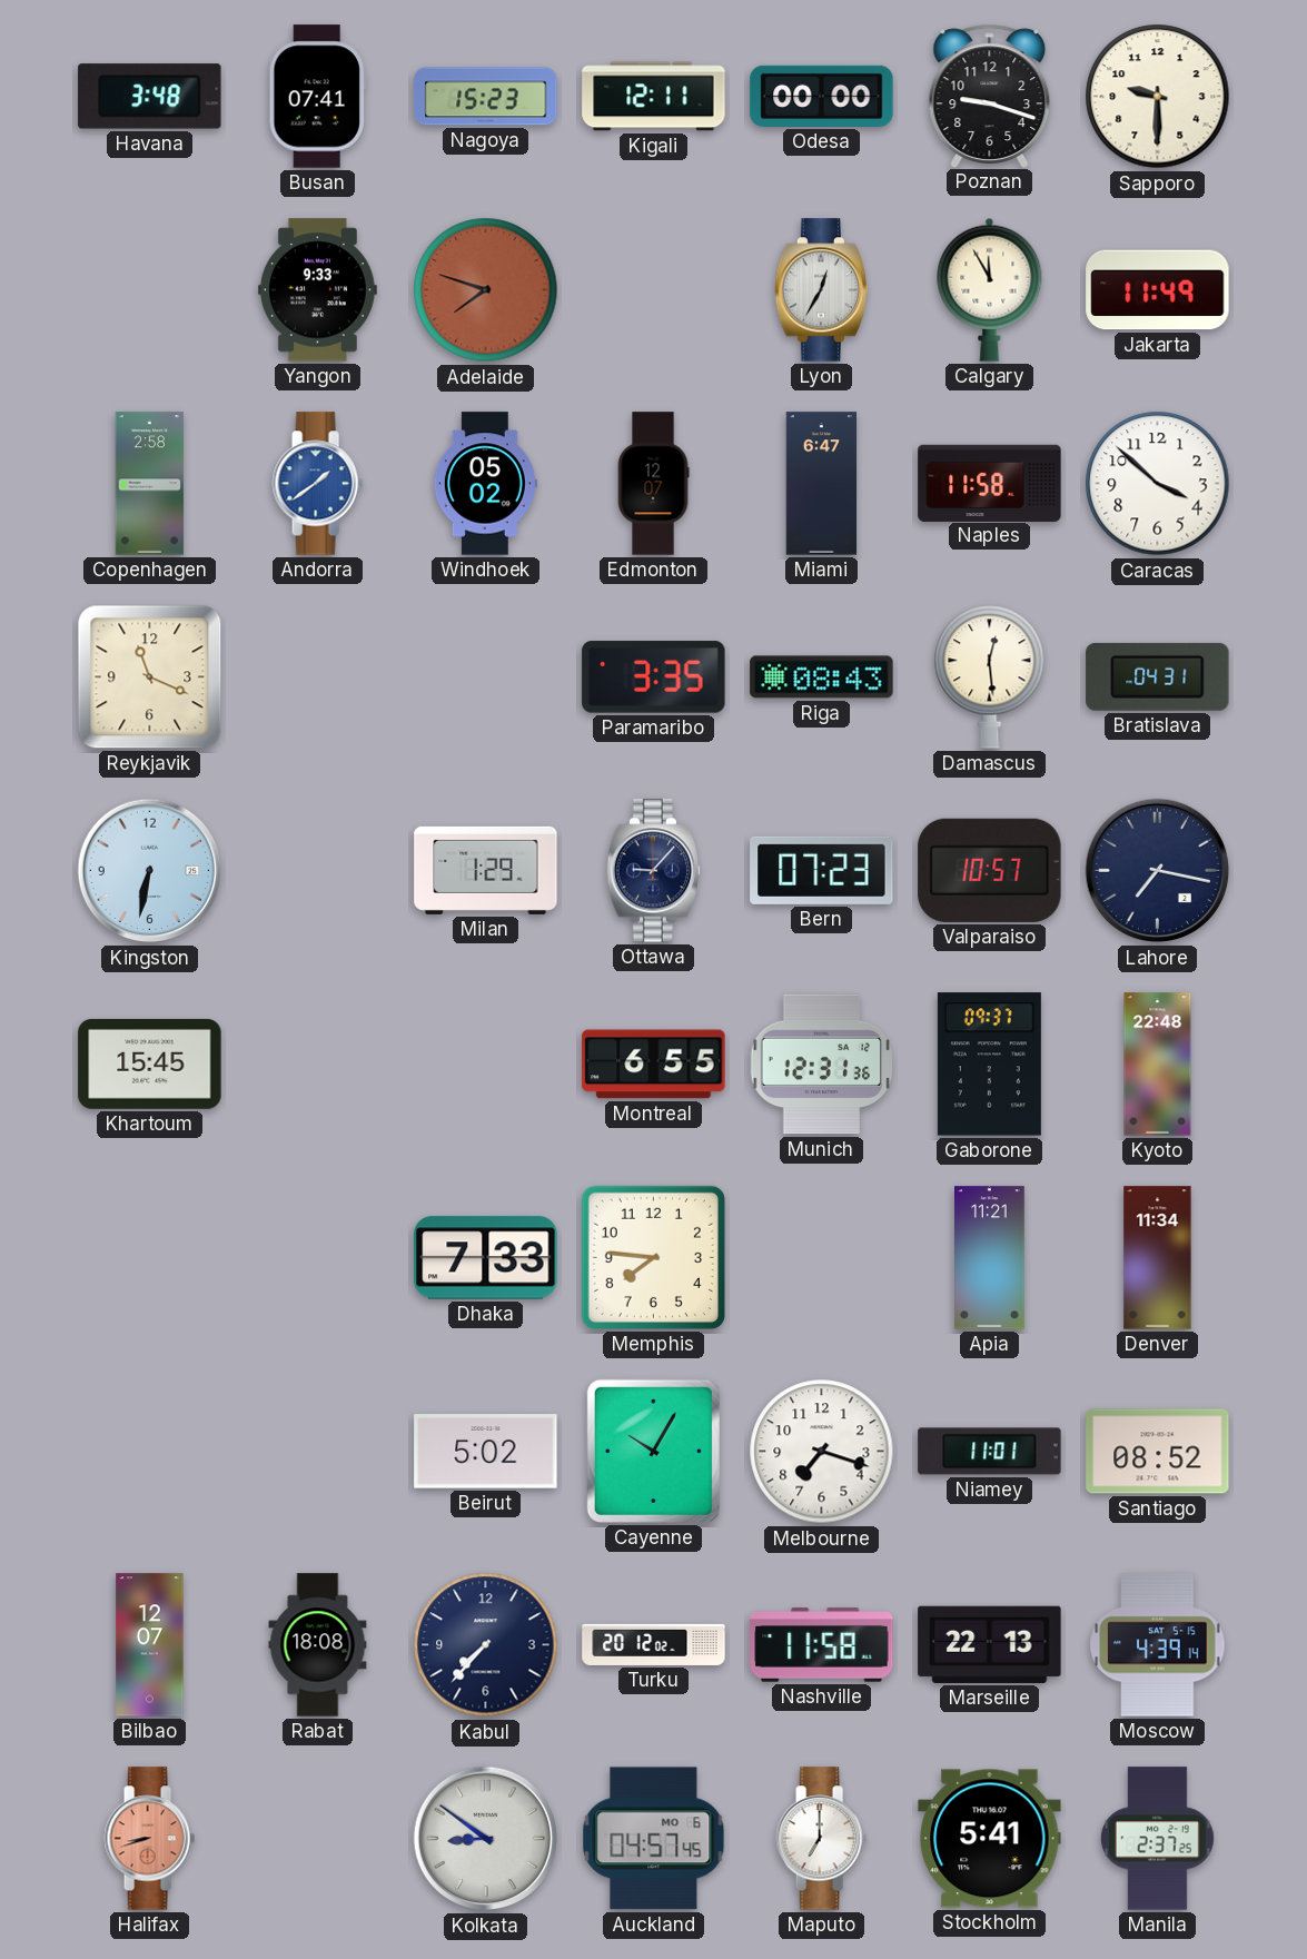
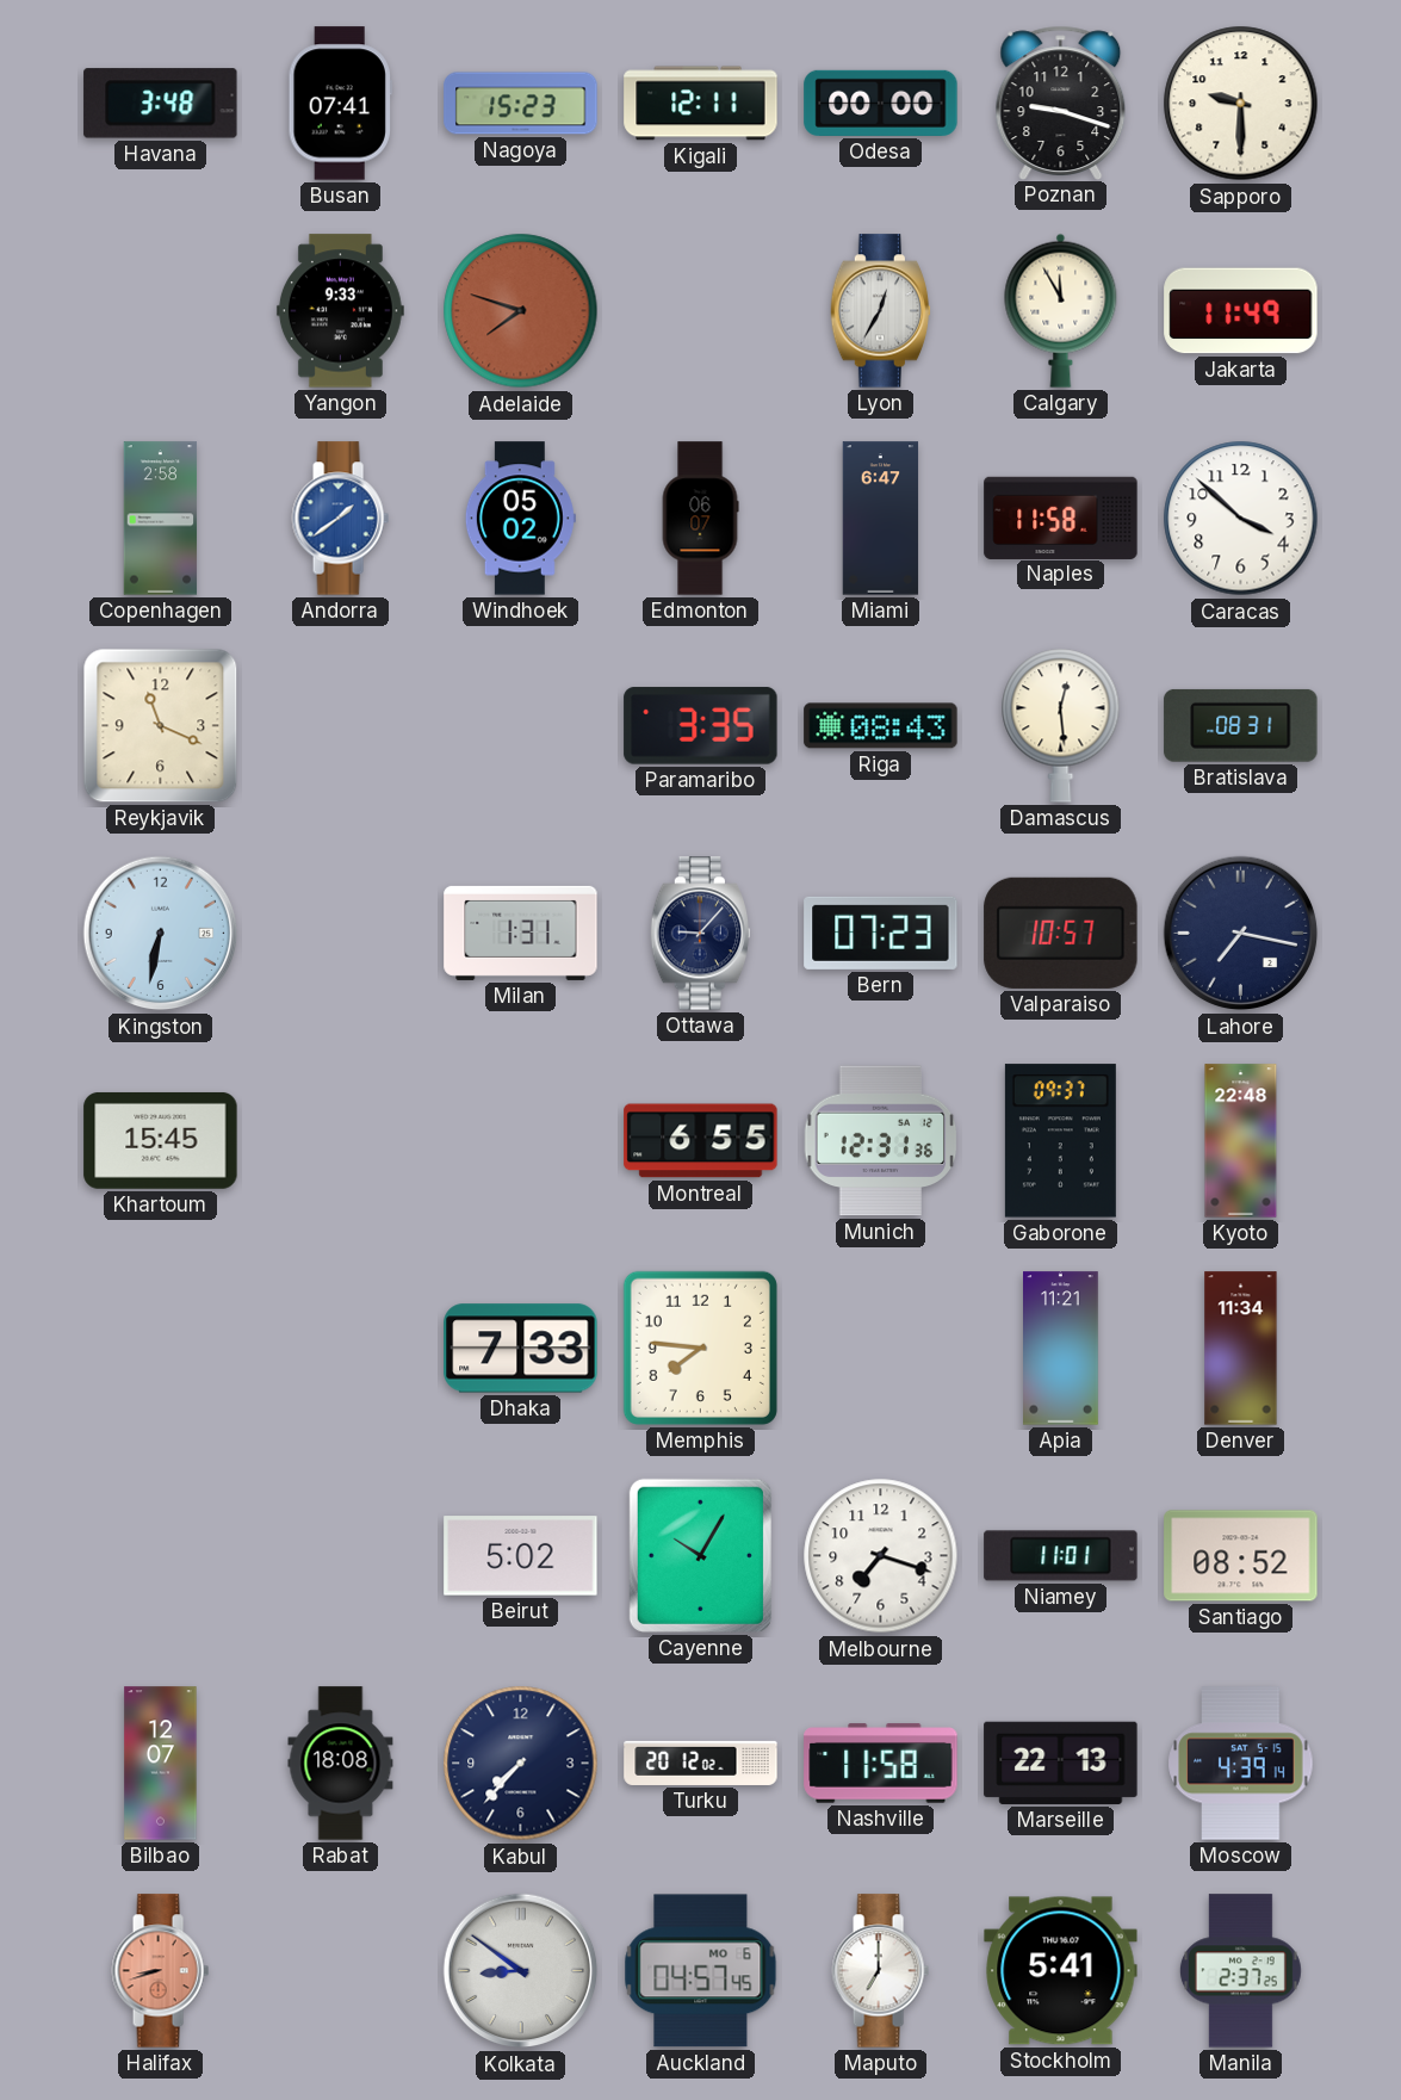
Edmonton: 12:07 -> 06:07
Bratislava: 04:31 -> 08:31
Milan: 1:29 -> 1:31
